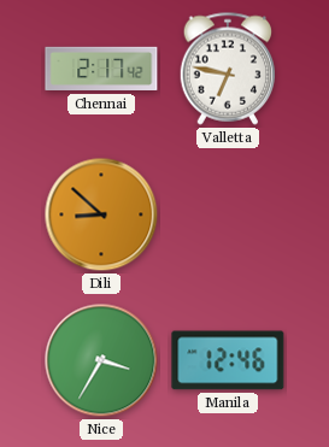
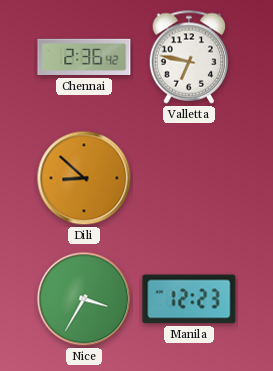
Chennai: 2:17 -> 2:36
Manila: 12:46 -> 12:23
